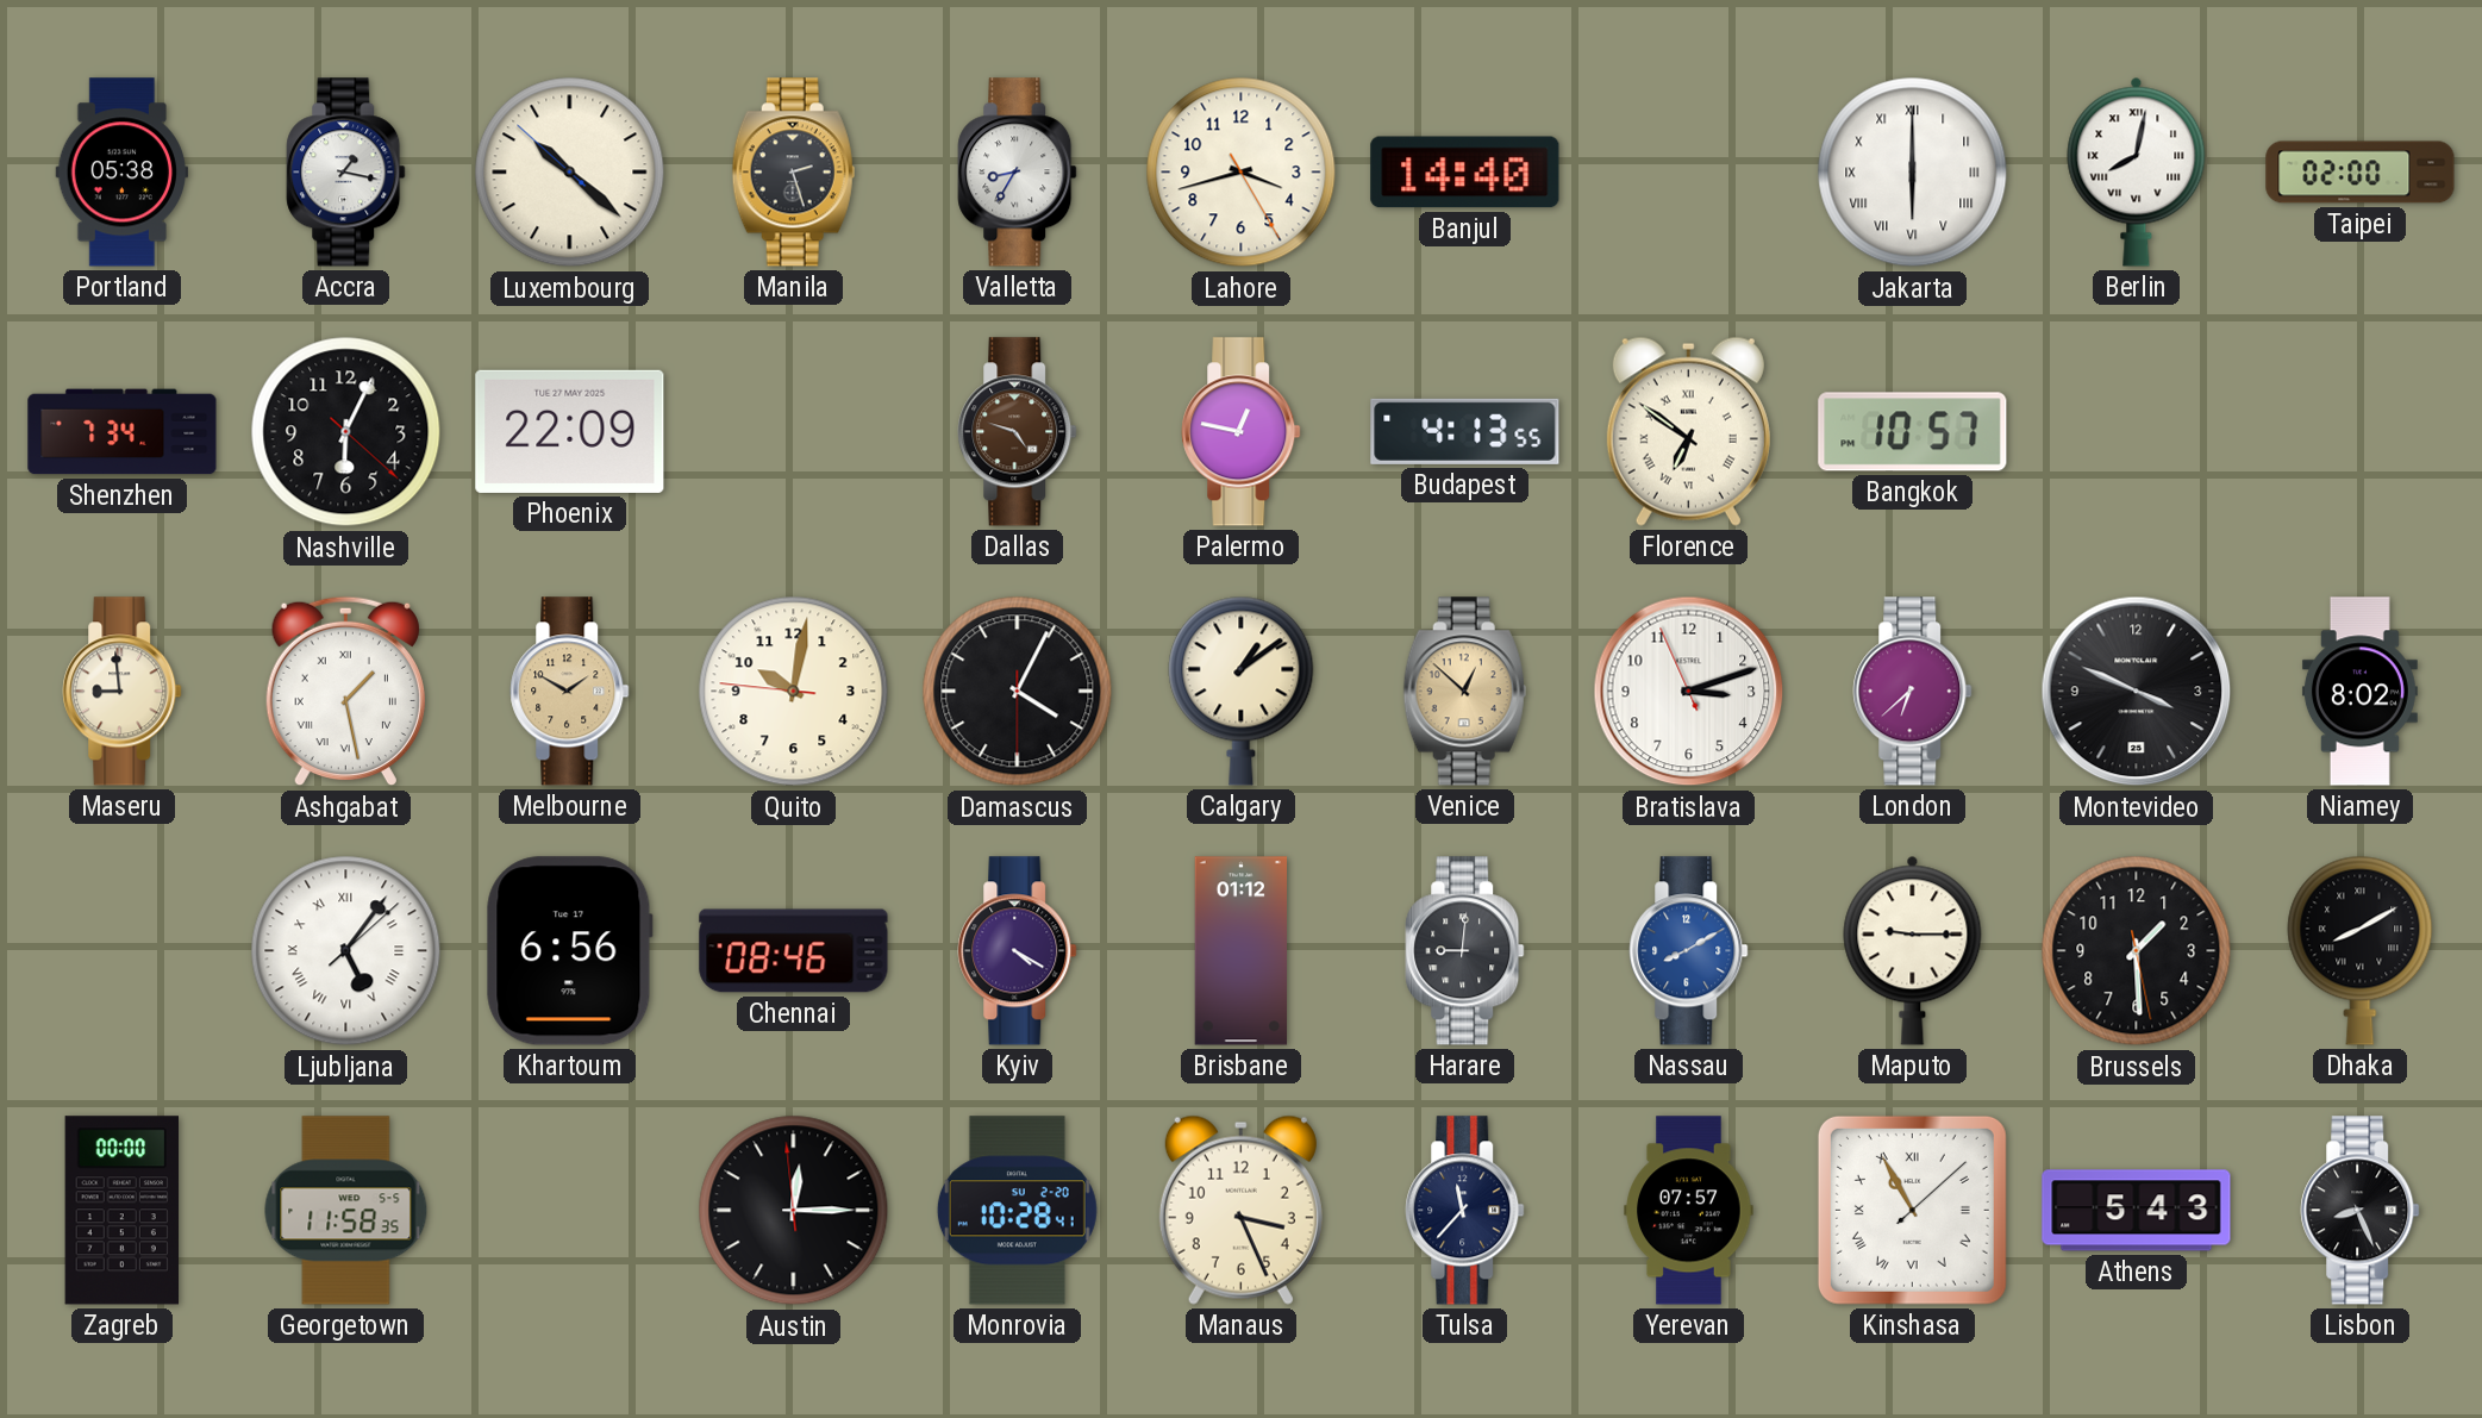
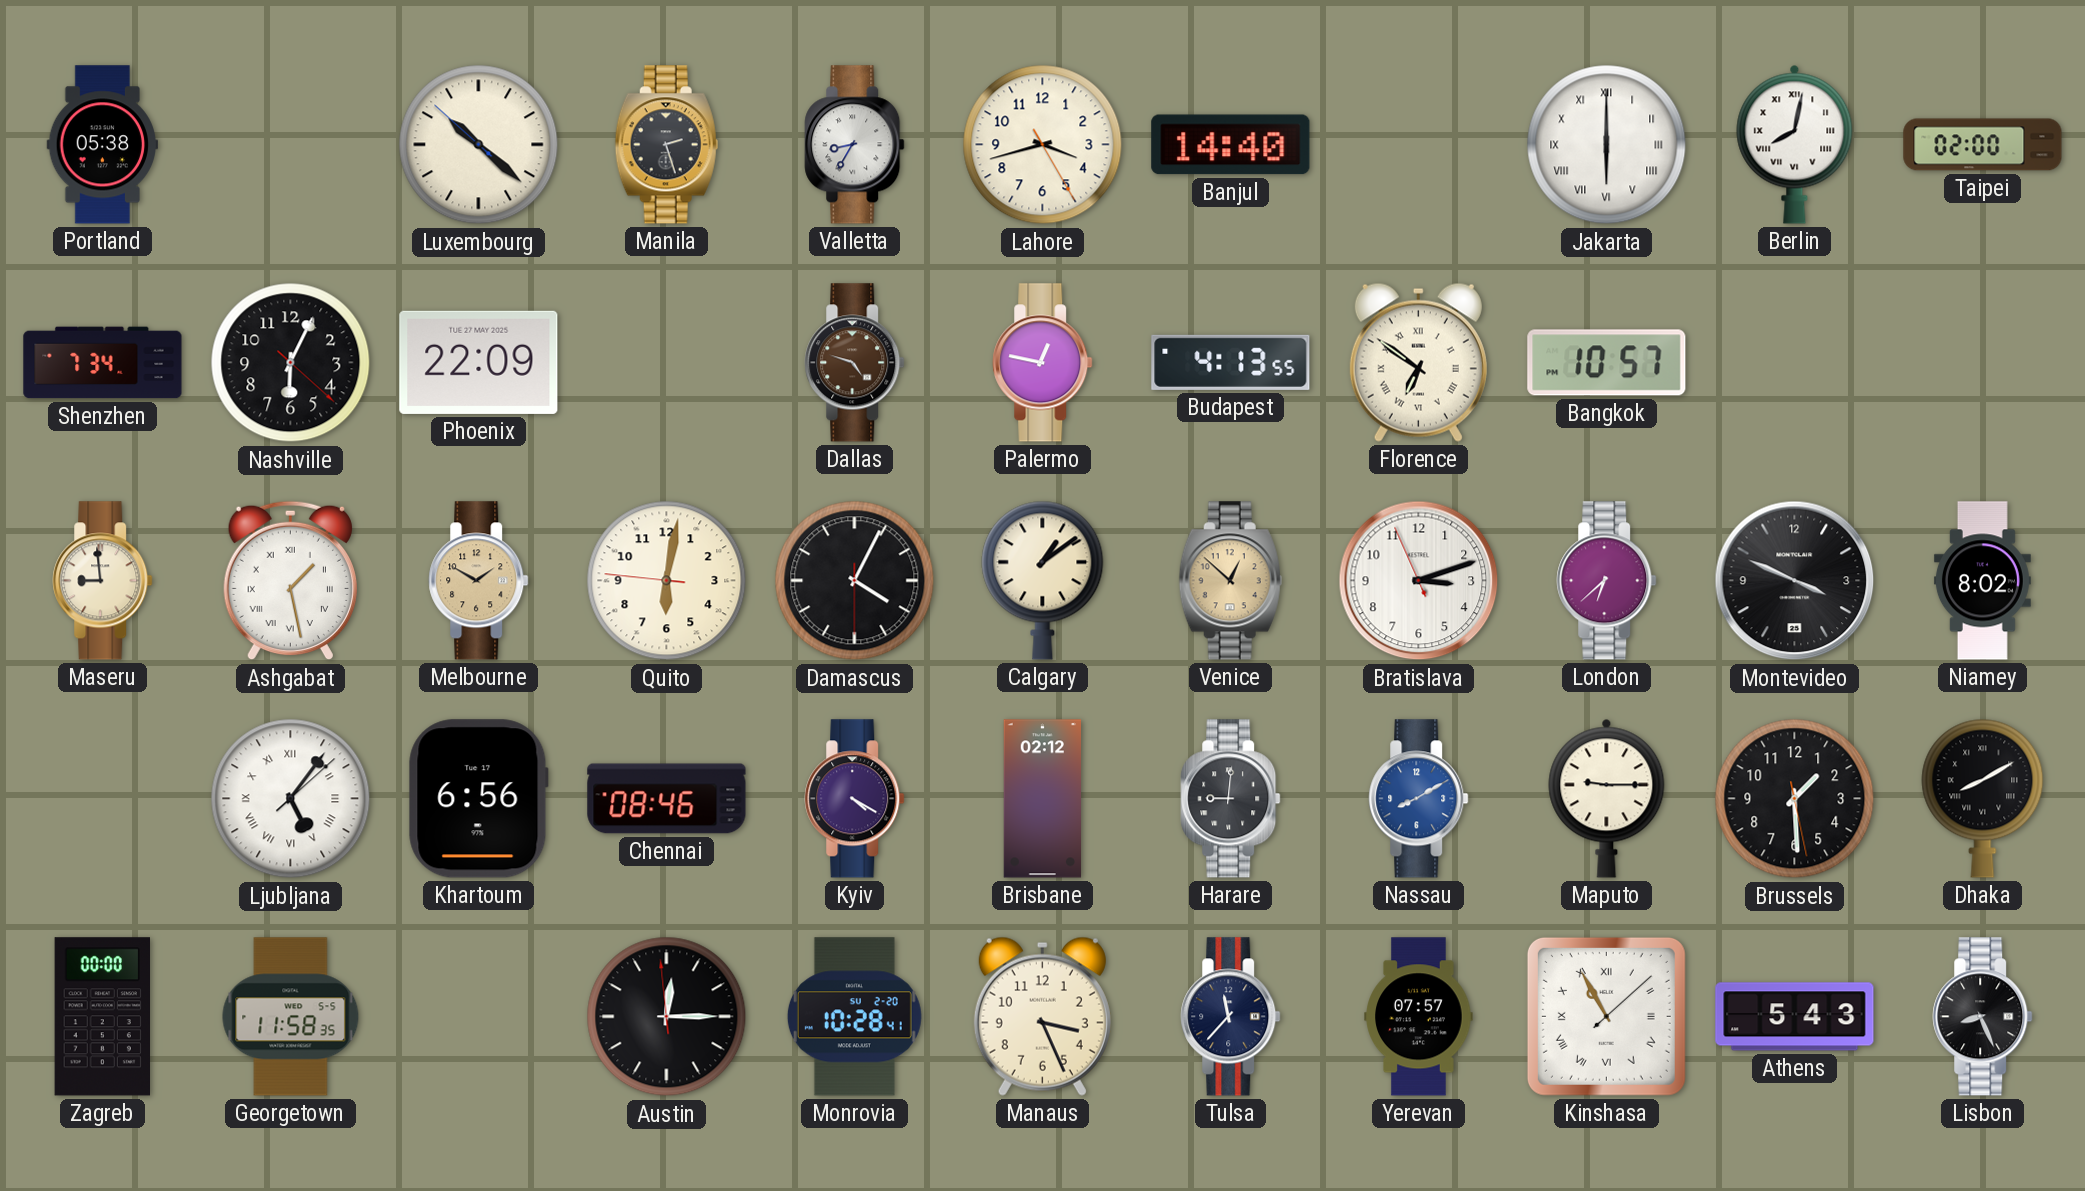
Accra: 1:17 -> none
Quito: 10:01 -> 6:01
Brisbane: 01:12 -> 02:12
